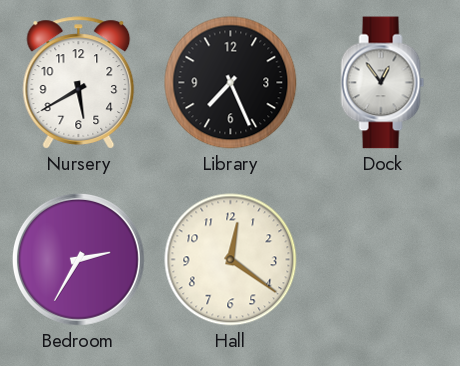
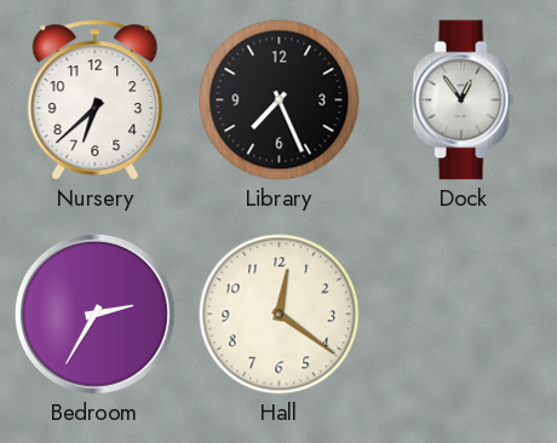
Nursery: 5:40 -> 6:38
